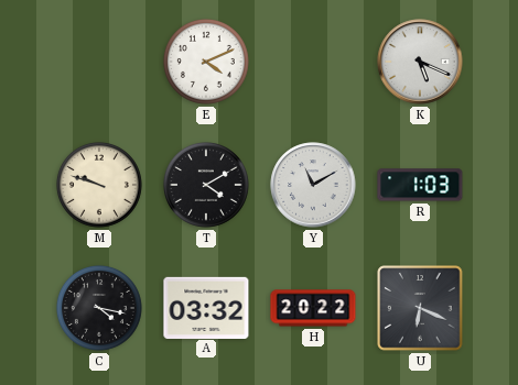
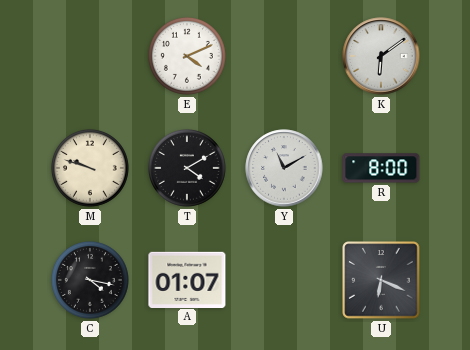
K: 5:19 -> 6:09
R: 1:03 -> 8:00
A: 03:32 -> 01:07
H: 20:22 -> none
